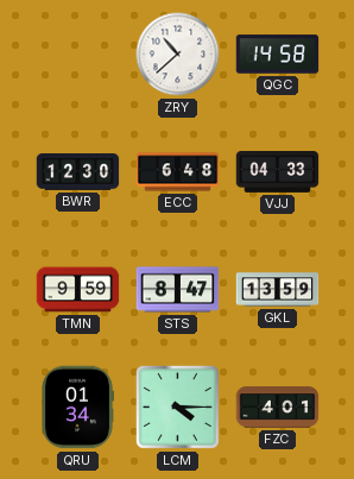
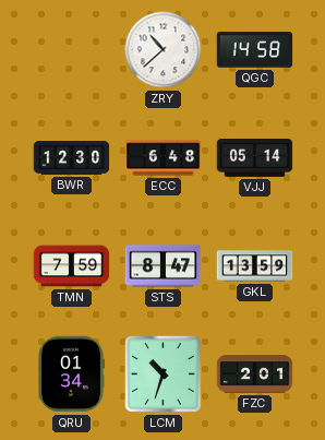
VJJ: 04:33 -> 05:14
TMN: 9:59 -> 7:59
LCM: 4:15 -> 10:33
FZC: 4:01 -> 2:01
